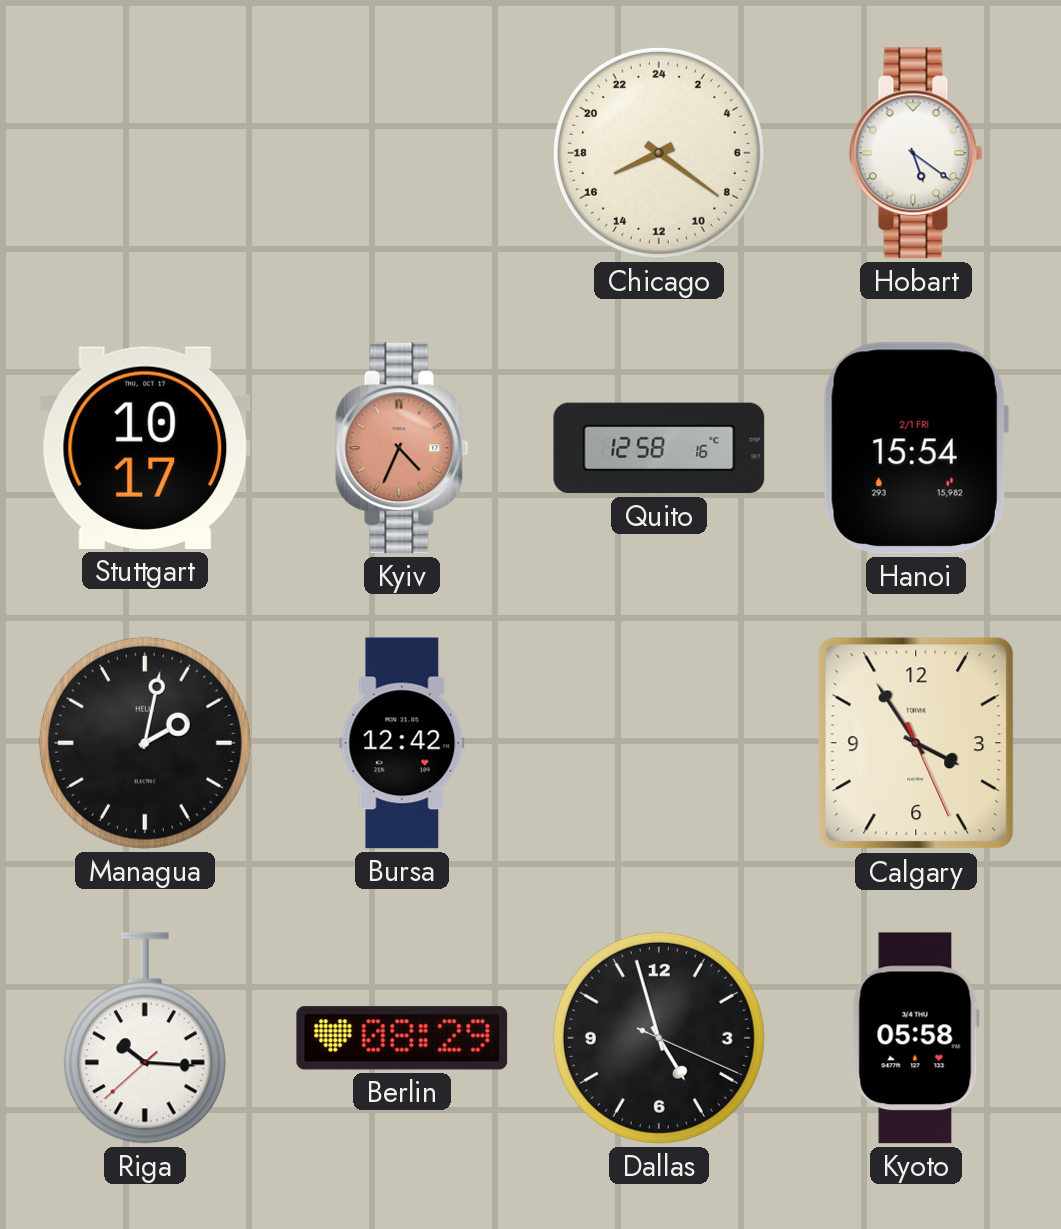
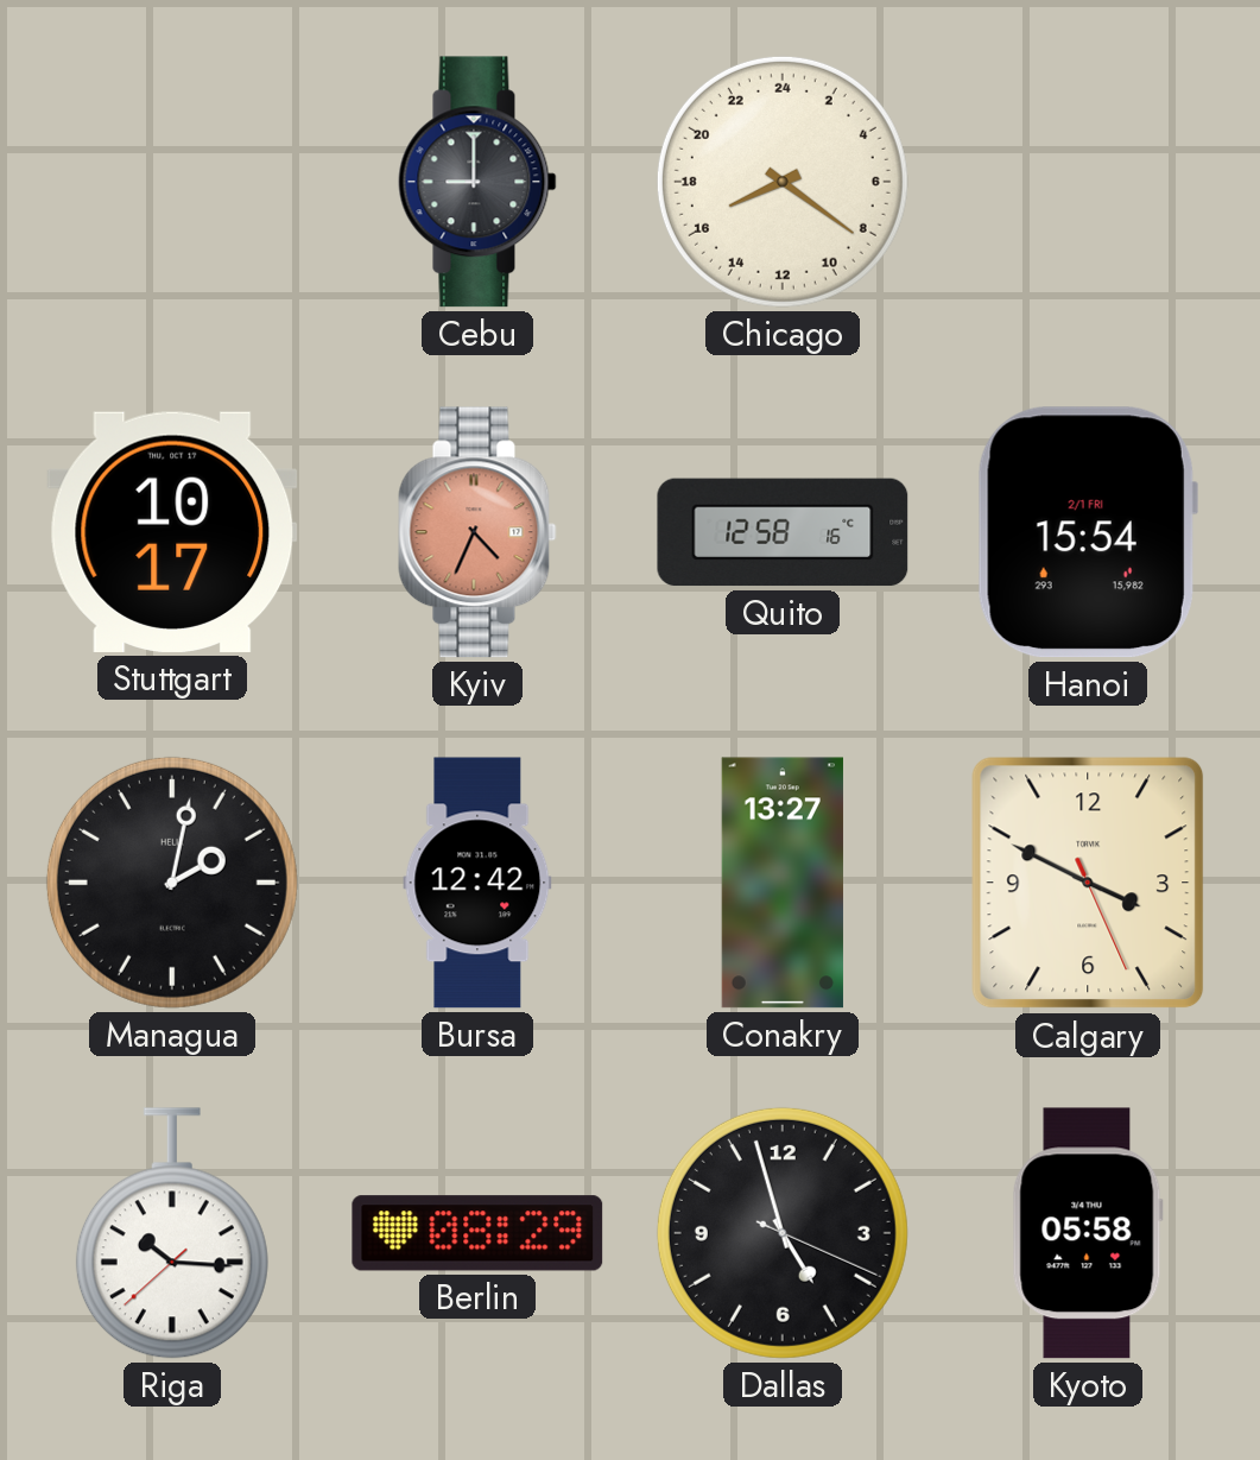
Cebu: none -> 9:00
Hobart: 5:21 -> none
Conakry: none -> 13:27
Calgary: 3:54 -> 3:49
